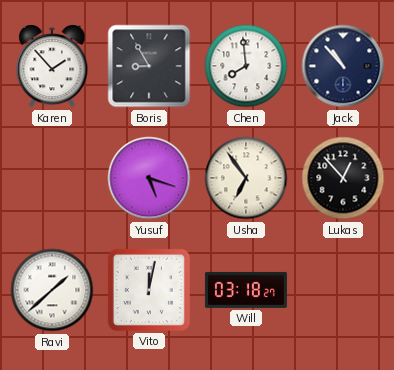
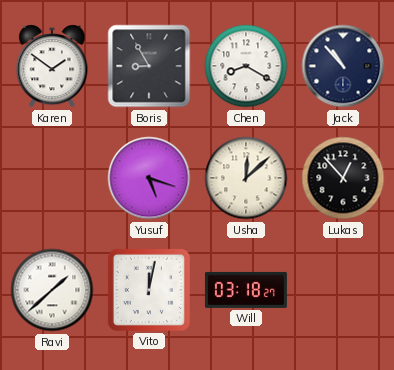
Karen: 1:53 -> 1:51
Chen: 7:59 -> 8:20
Usha: 6:54 -> 12:08
